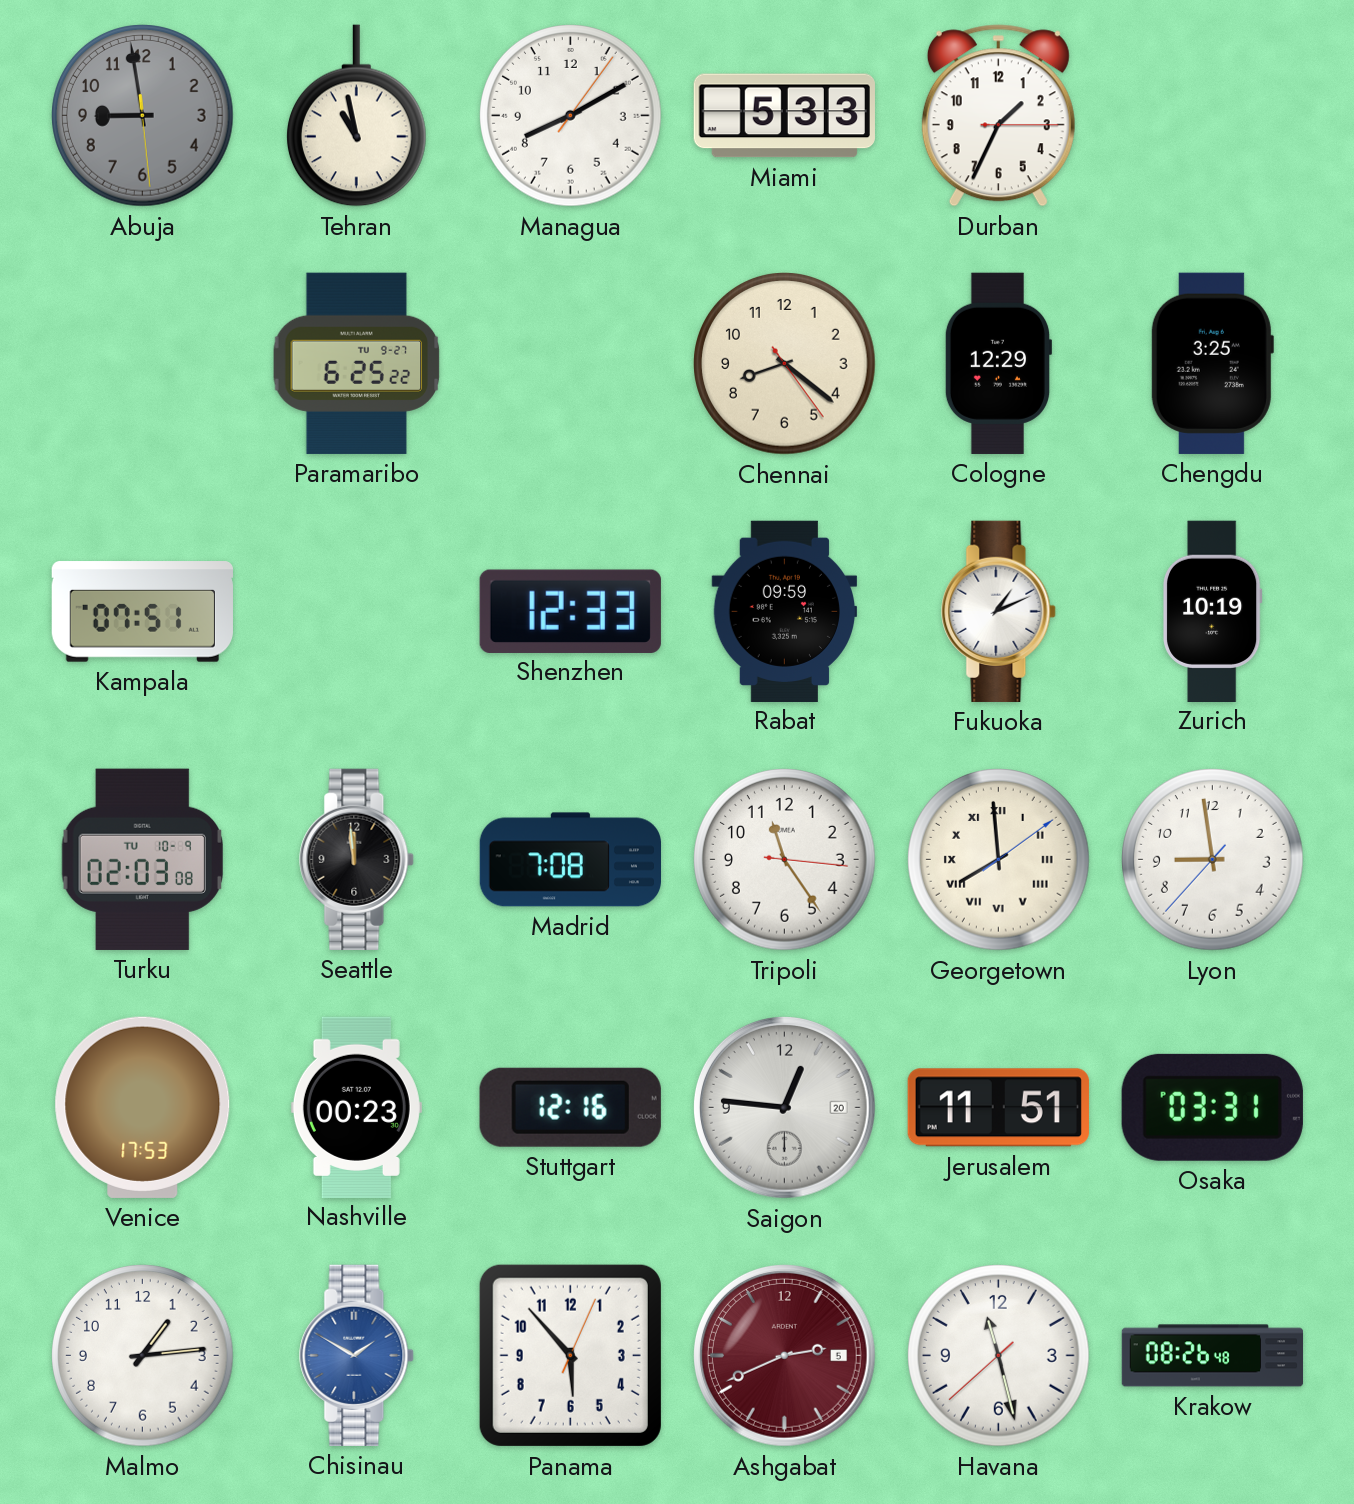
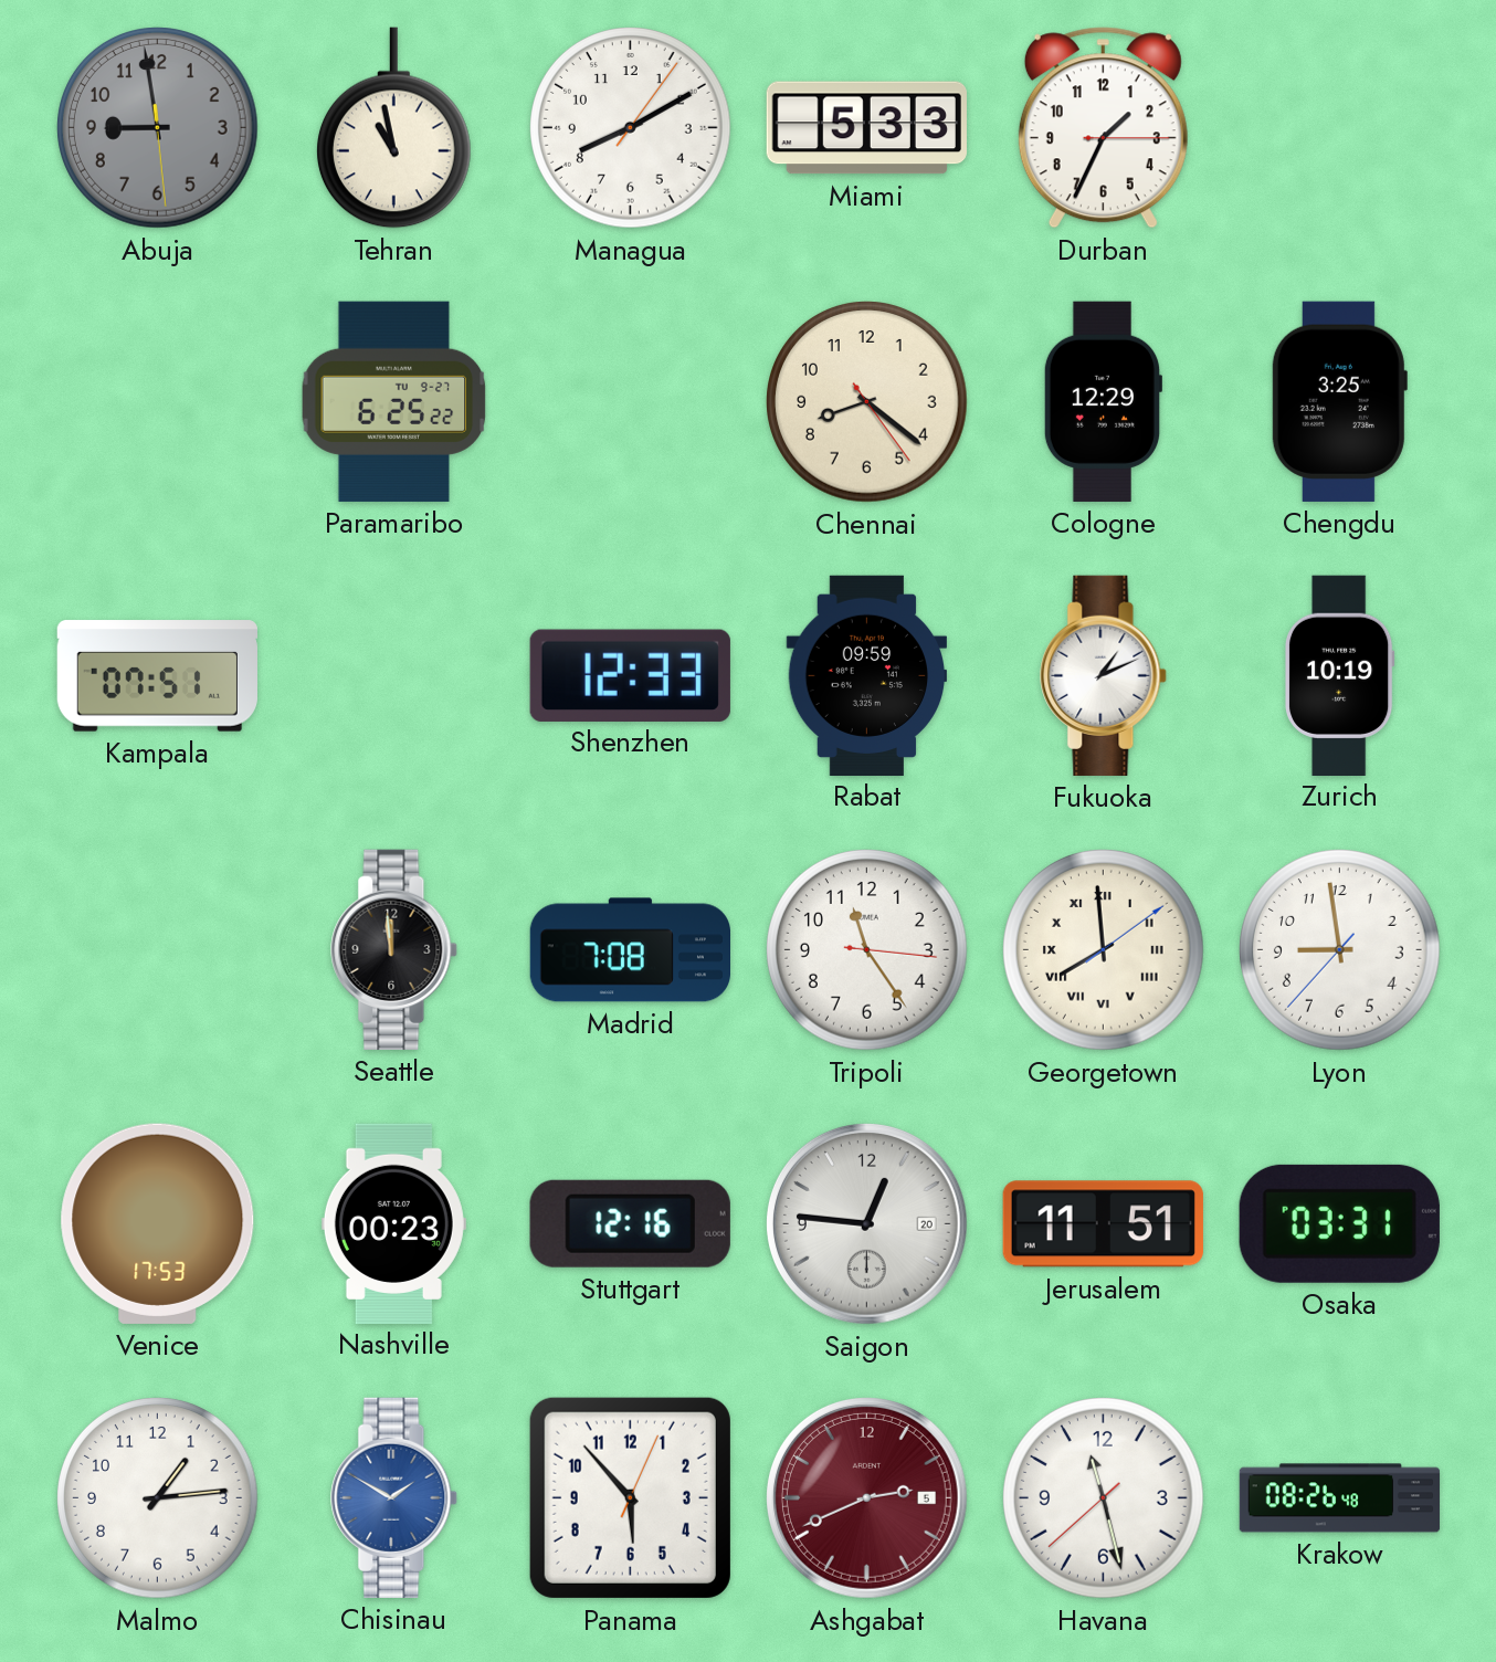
Turku: 02:03 -> none
